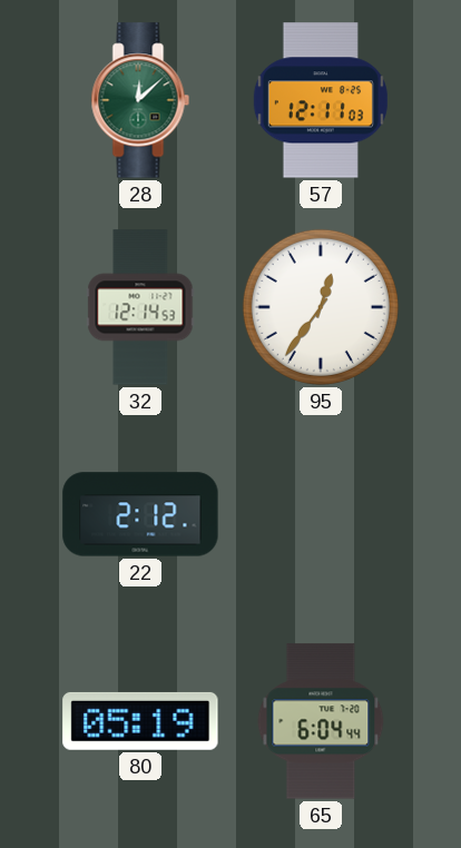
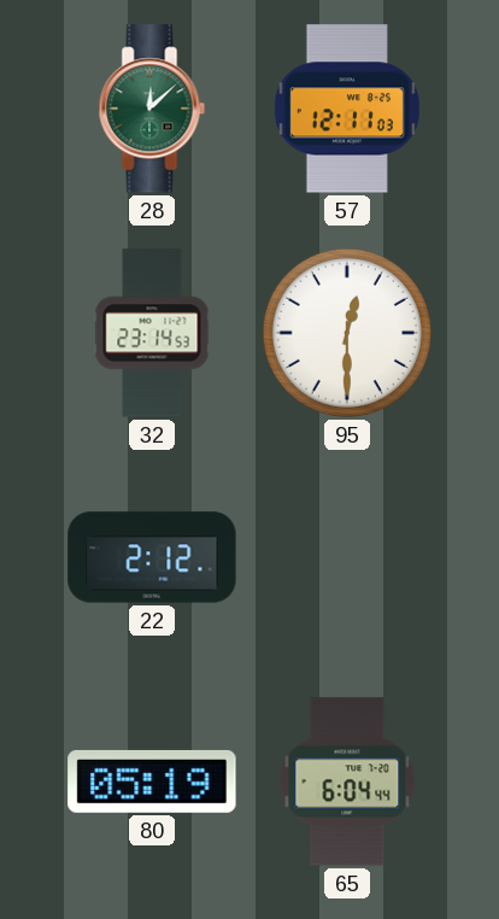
32: 12:14 -> 23:14
95: 12:36 -> 12:30
